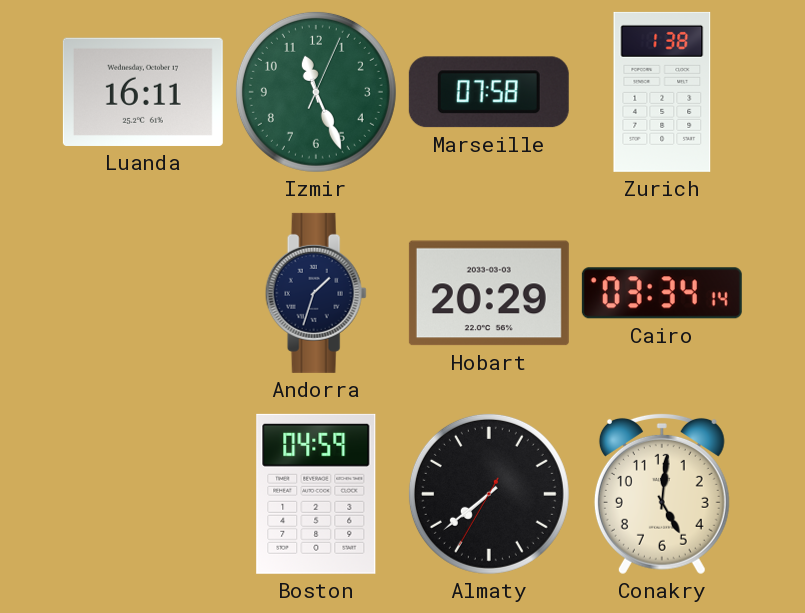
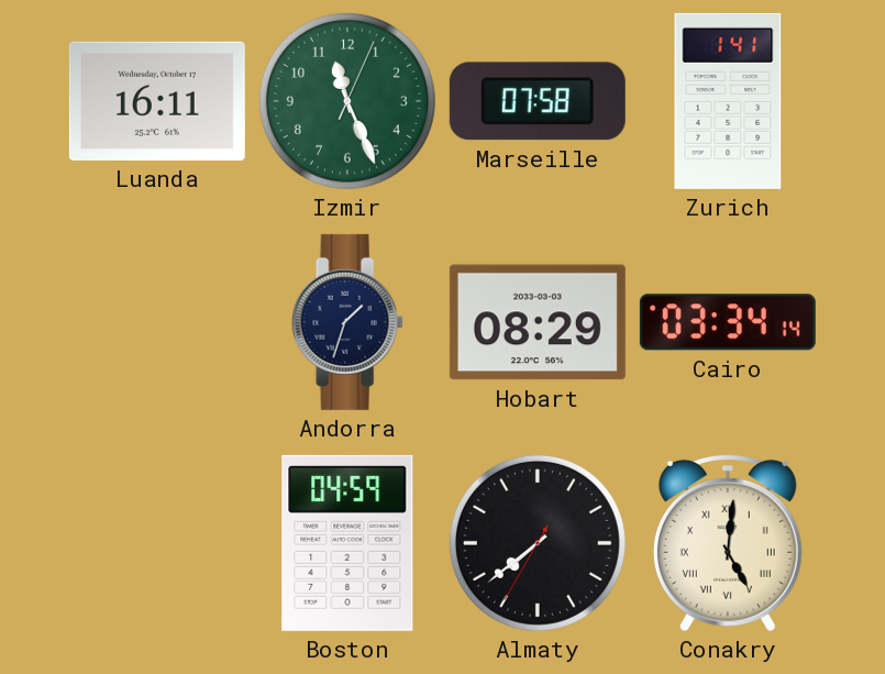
Zurich: 1:38 -> 1:41
Hobart: 20:29 -> 08:29
Conakry numerals: Arabic -> Roman
